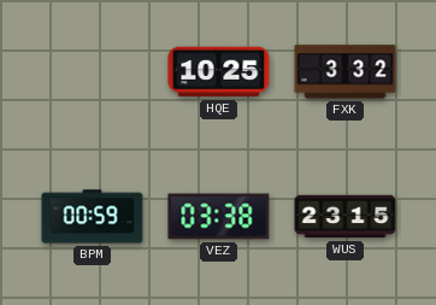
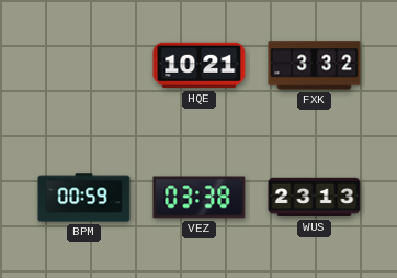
HQE: 10:25 -> 10:21
WUS: 23:15 -> 23:13
